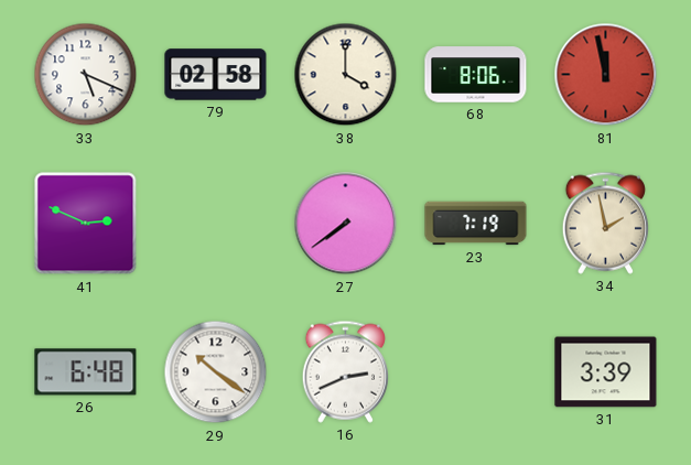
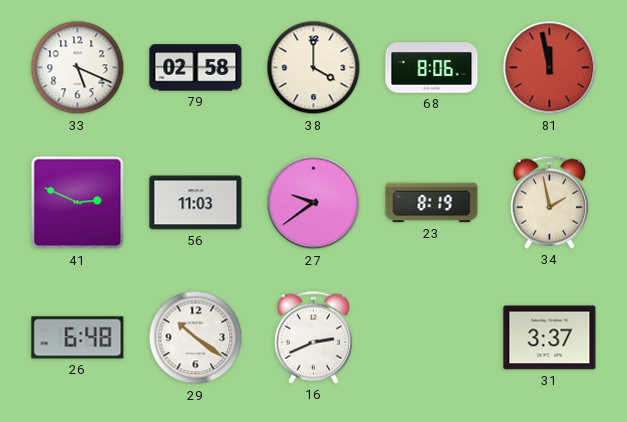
56: none -> 11:03
27: 7:39 -> 9:39
23: 7:19 -> 8:19
31: 3:39 -> 3:37
